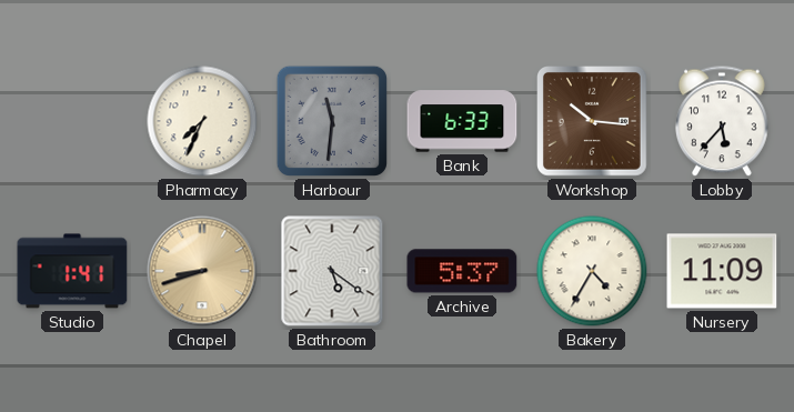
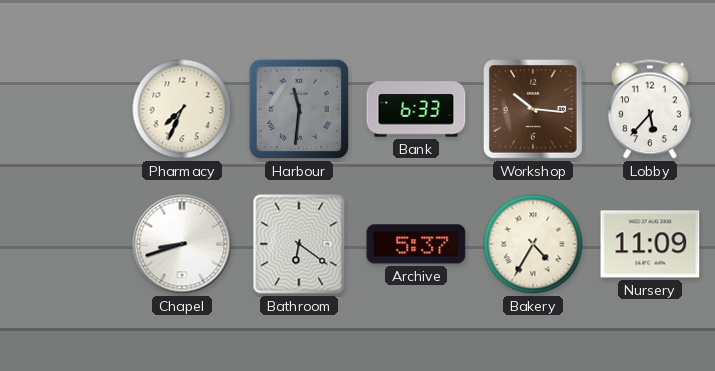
Studio: 1:41 -> none
Chapel dial: champagne -> white
Bathroom: 5:21 -> 6:21
